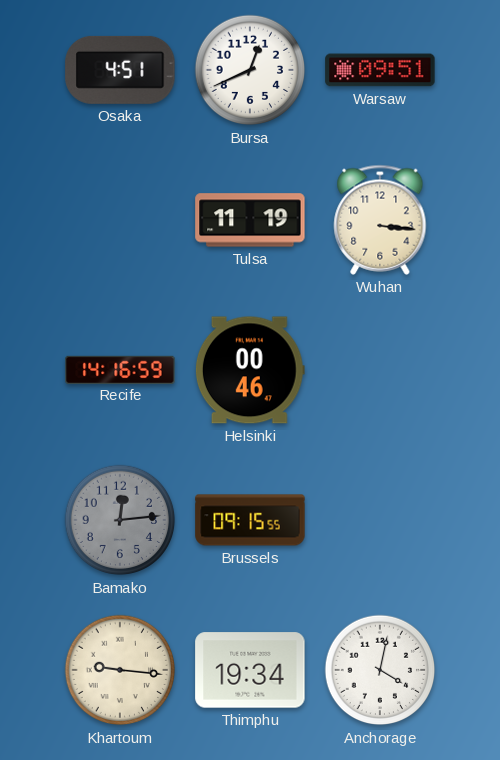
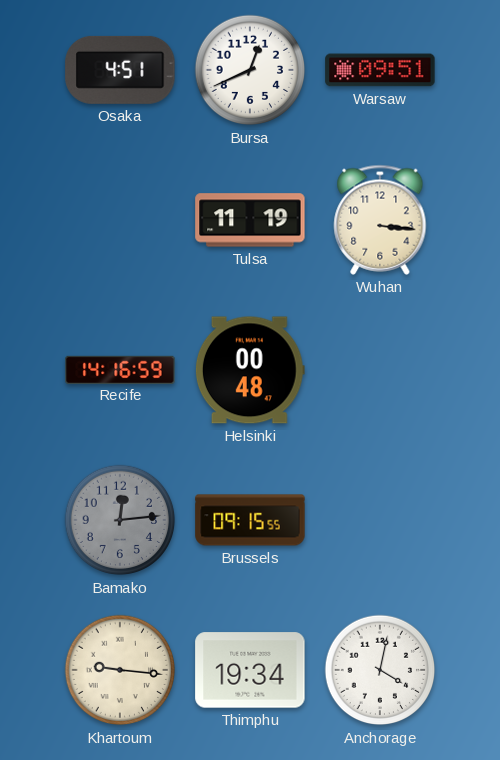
Helsinki: 00:46 -> 00:48
